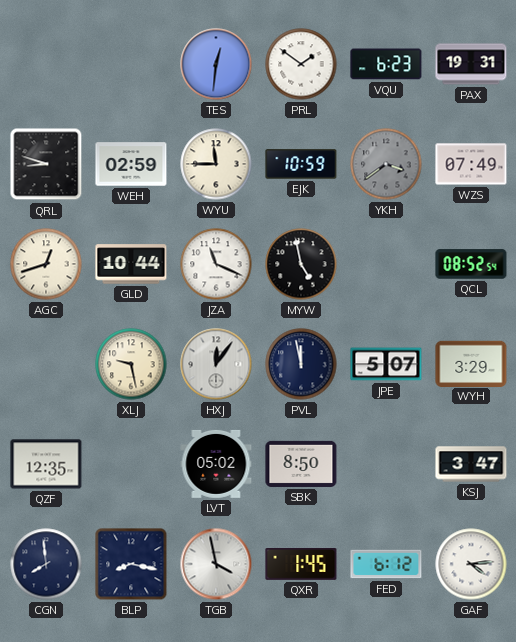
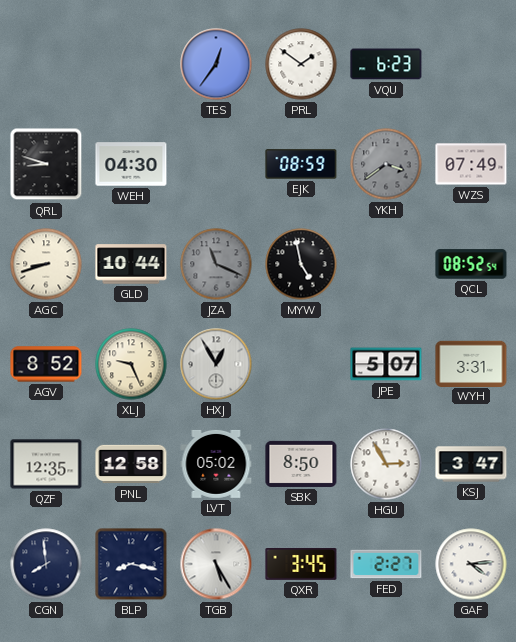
TES: 12:31 -> 12:36
PAX: 19:31 -> none
WEH: 02:59 -> 04:30
WYU: 11:45 -> none
EJK: 10:59 -> 08:59
AGC: 12:42 -> 8:42
JZA dial: white -> grey
AGV: none -> 8:52
XLJ: 9:28 -> 9:26
HXJ: 12:06 -> 12:55
PVL: 11:58 -> none
WYH: 3:29 -> 3:31
PNL: none -> 12:58
HGU: none -> 2:55
TGB: 3:58 -> 5:25
QXR: 1:45 -> 3:45
FED: 6:12 -> 2:27
